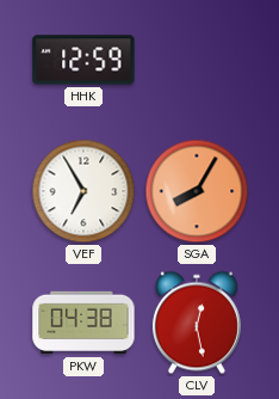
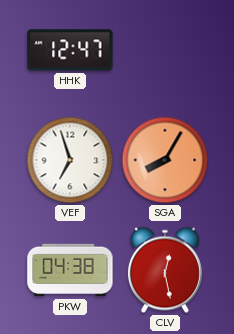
HHK: 12:59 -> 12:47
VEF: 6:55 -> 6:57
